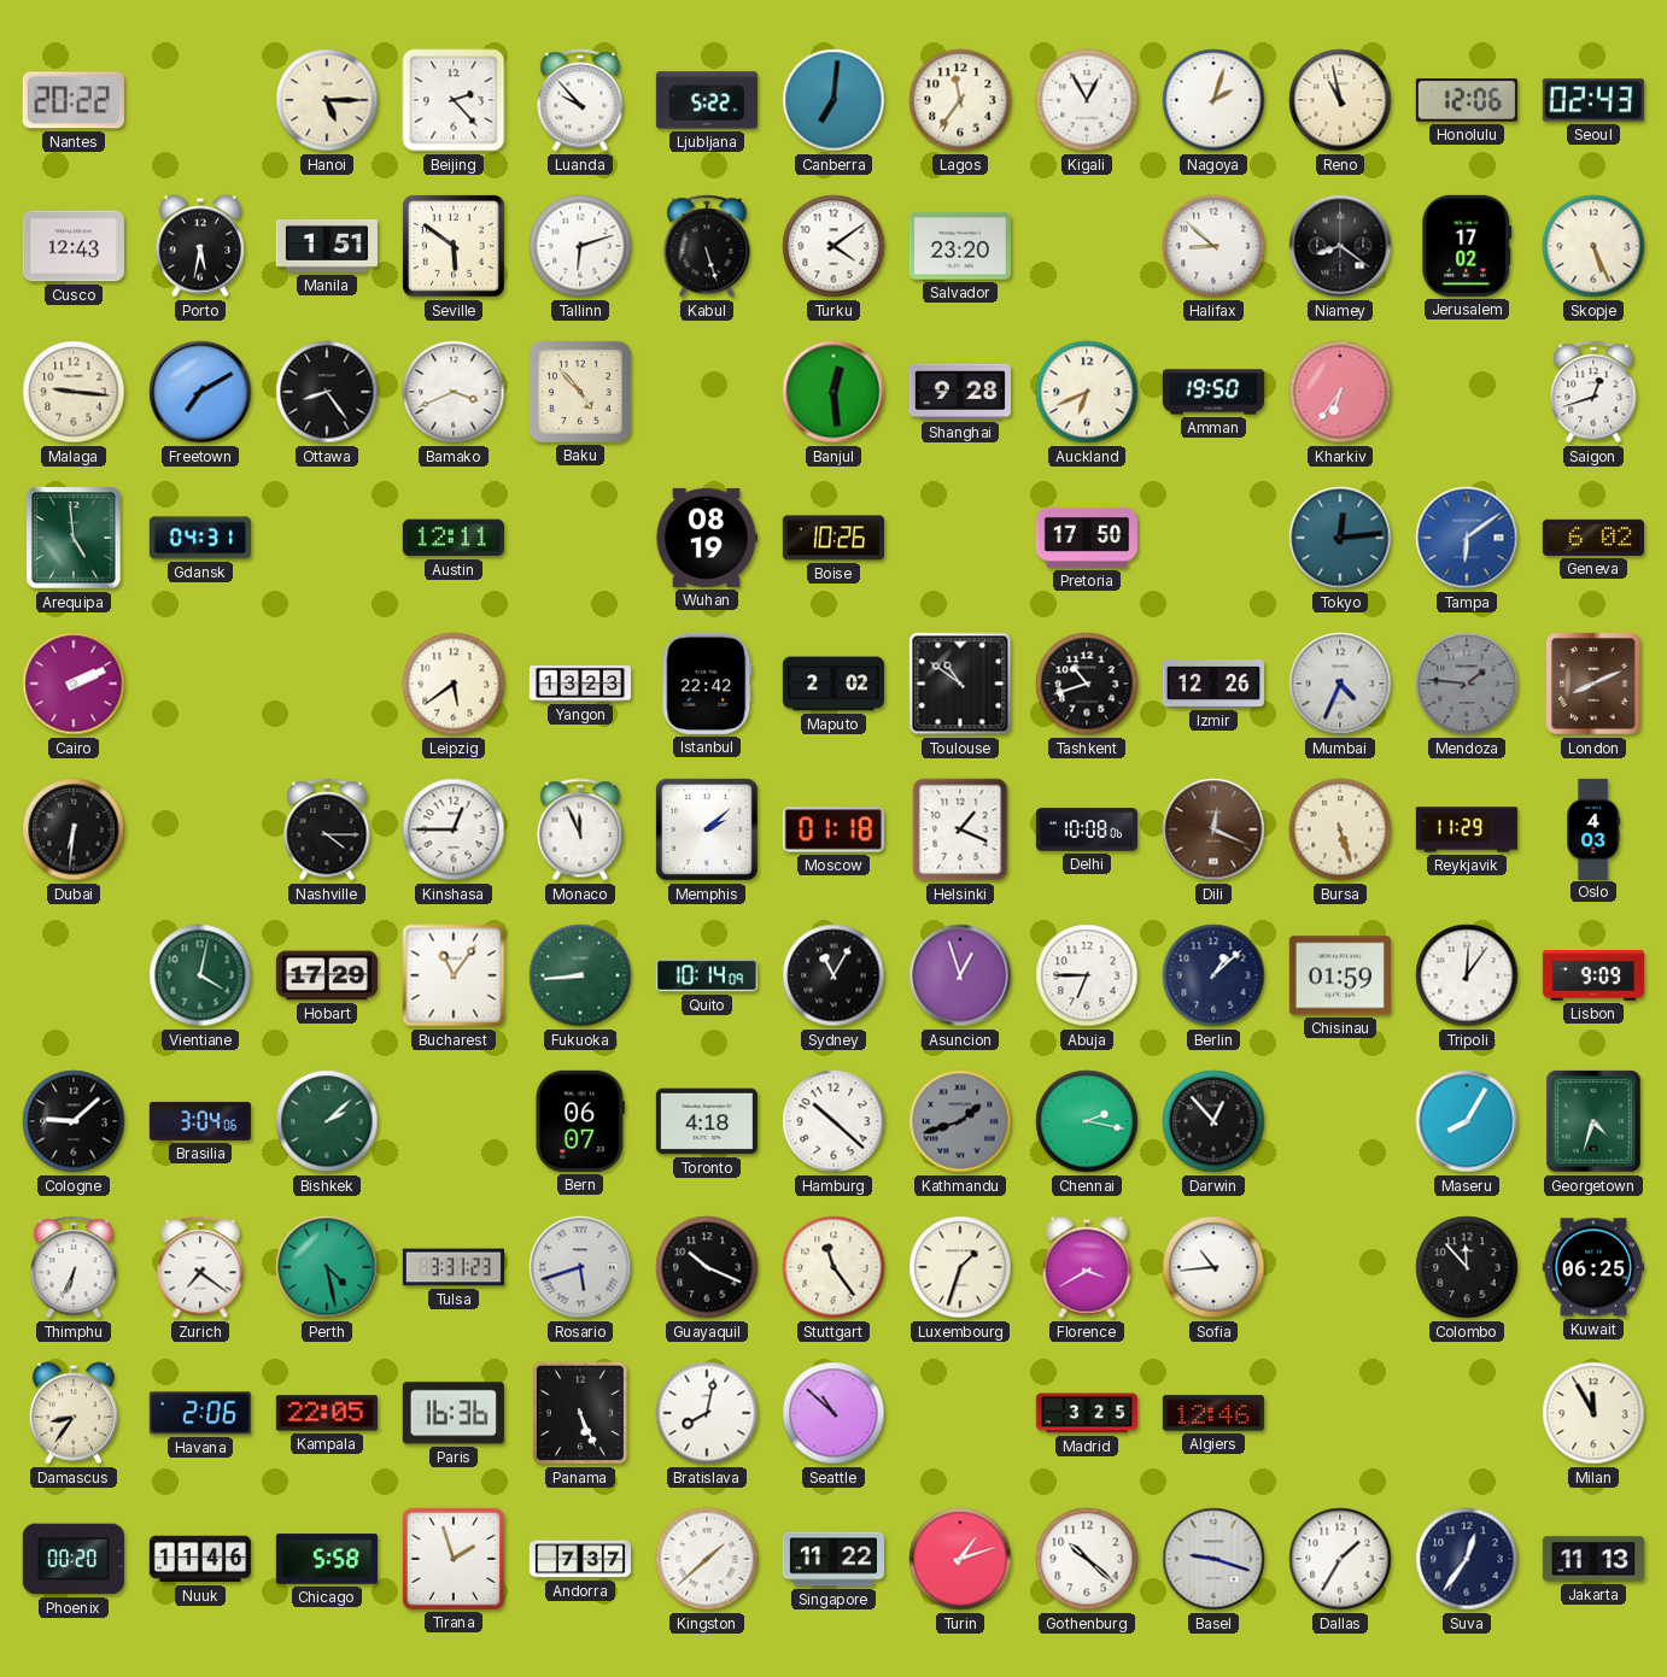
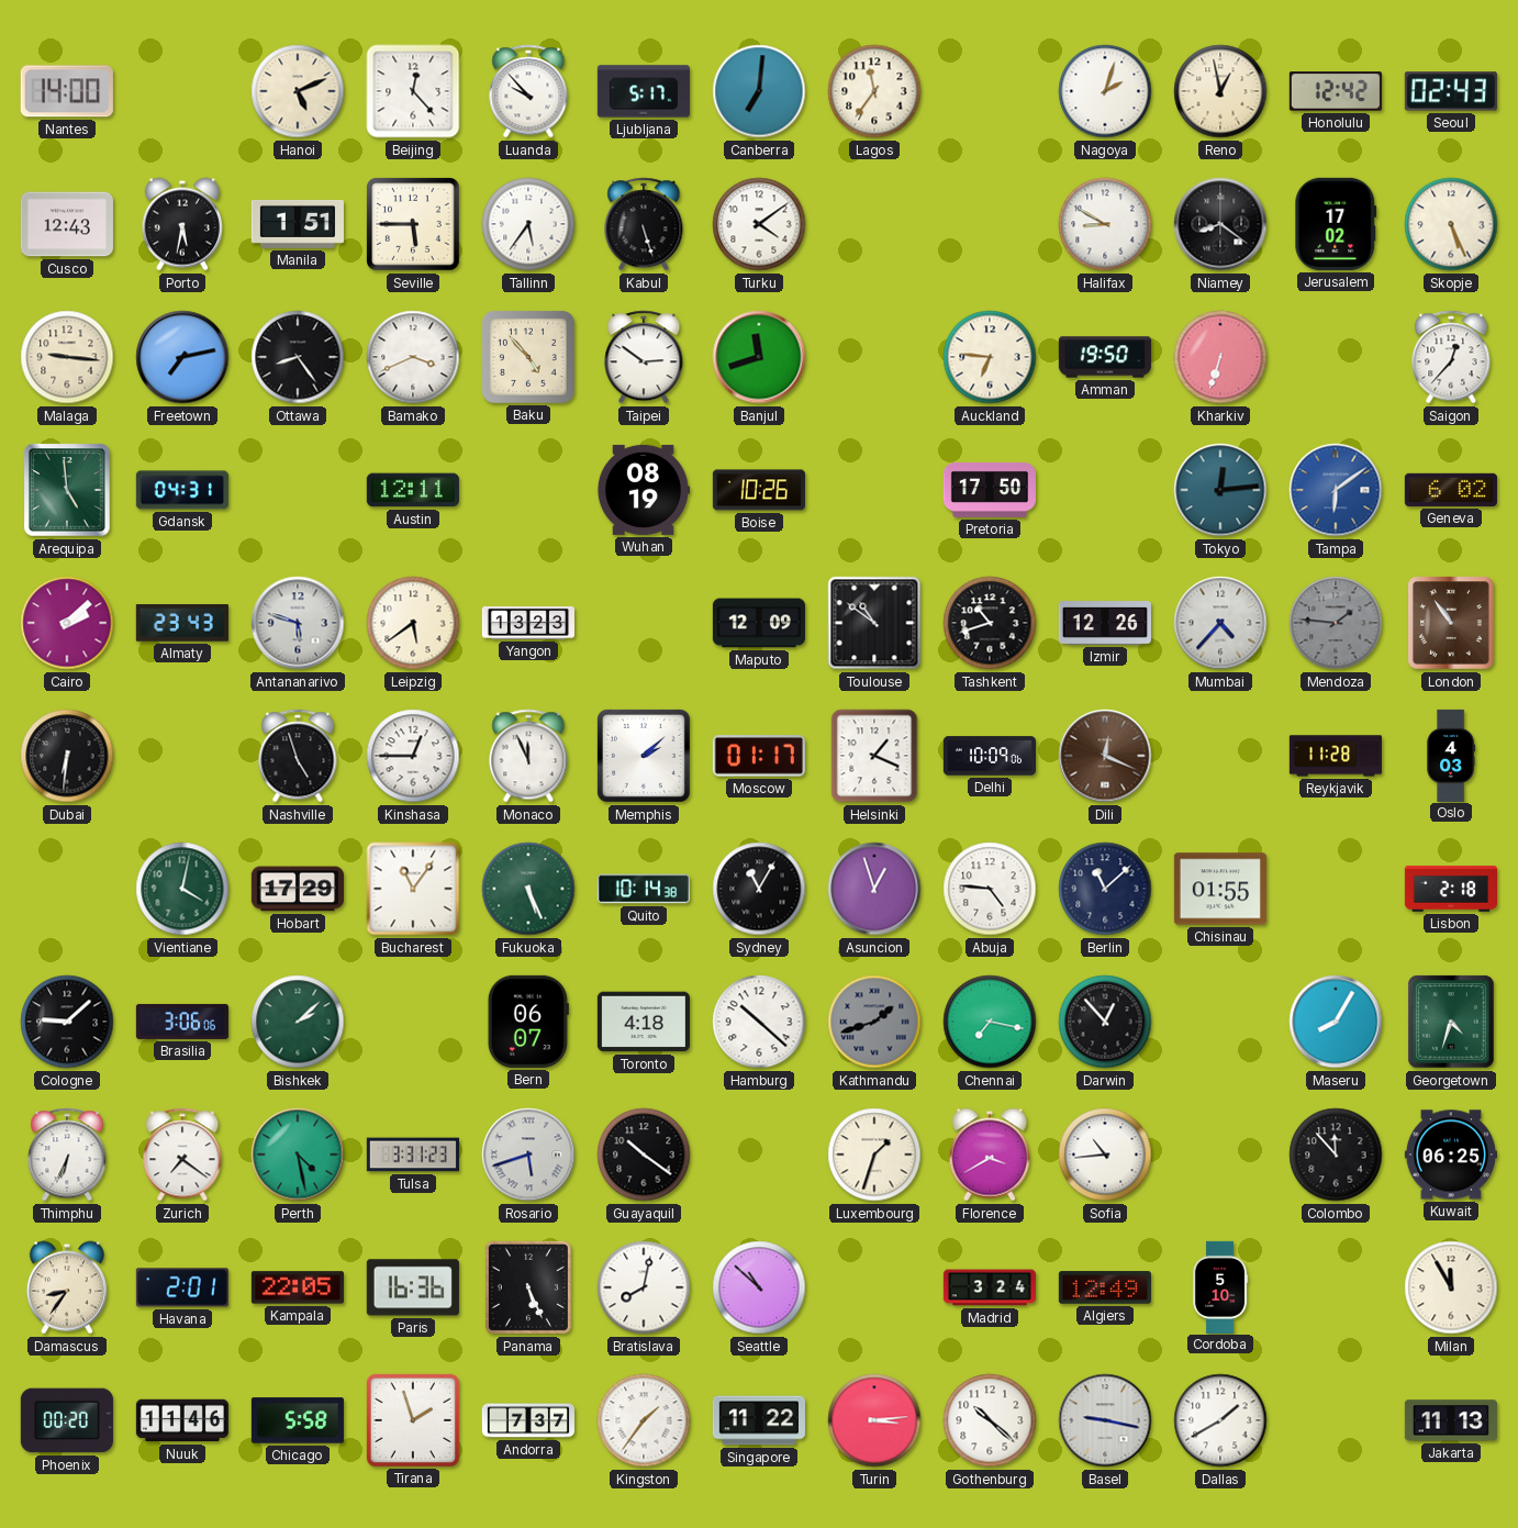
Nantes: 20:22 -> 14:00
Hanoi: 5:15 -> 5:11
Beijing: 2:23 -> 12:23
Ljubljana: 5:22 -> 5:17
Kigali: 12:55 -> none
Reno: 10:58 -> 12:58
Honolulu: 12:06 -> 12:42
Seville: 5:51 -> 5:45
Tallinn: 6:12 -> 5:36
Salvador: 23:20 -> none
Halifax: 8:52 -> 8:50
Freetown: 7:10 -> 7:13
Taipei: none -> 2:51
Banjul: 12:29 -> 11:42
Shanghai: 9:28 -> none
Auckland: 6:41 -> 6:46
Kharkiv: 6:36 -> 6:33
Saigon: 12:42 -> 12:37
Cairo: 2:11 -> 2:08
Almaty: none -> 23:43
Antananarivo: none -> 5:48
Istanbul: 22:42 -> none
Maputo: 2:02 -> 12:09
Mumbai: 4:34 -> 4:37
London: 8:11 -> 10:54
Nashville: 4:15 -> 4:57
Moscow: 01:18 -> 01:17
Delhi: 10:08 -> 10:09
Bursa: 5:27 -> none
Reykjavik: 11:29 -> 11:28
Fukuoka: 8:44 -> 5:26
Quito: 10:14:09 -> 10:14:38
Abuja: 6:45 -> 4:46
Berlin: 1:08 -> 11:08
Chisinau: 01:59 -> 01:55
Tripoli: 12:06 -> none
Lisbon: 9:09 -> 2:18
Brasilia: 3:04 -> 3:06
Chennai: 2:17 -> 7:17
Guayaquil: 10:19 -> 10:21
Stuttgart: 11:24 -> none
Havana: 2:06 -> 2:01
Madrid: 3:25 -> 3:24
Algiers: 12:46 -> 12:49
Cordoba: none -> 5:10
Kingston: 1:38 -> 1:36
Turin: 1:12 -> 3:14
Basel: 9:18 -> 9:17
Dallas: 1:35 -> 1:40
Suva: 12:36 -> none
